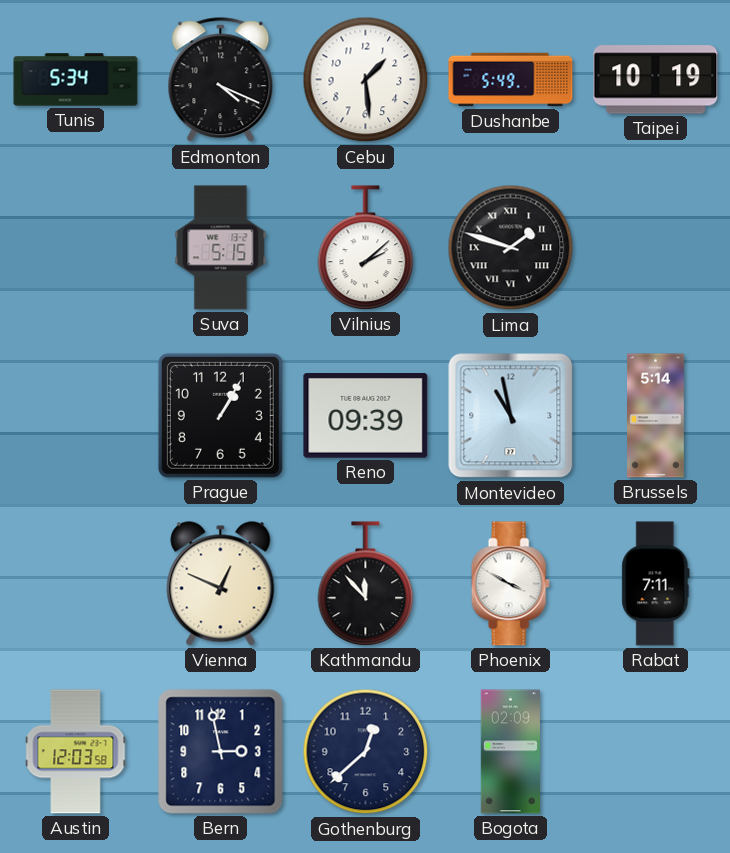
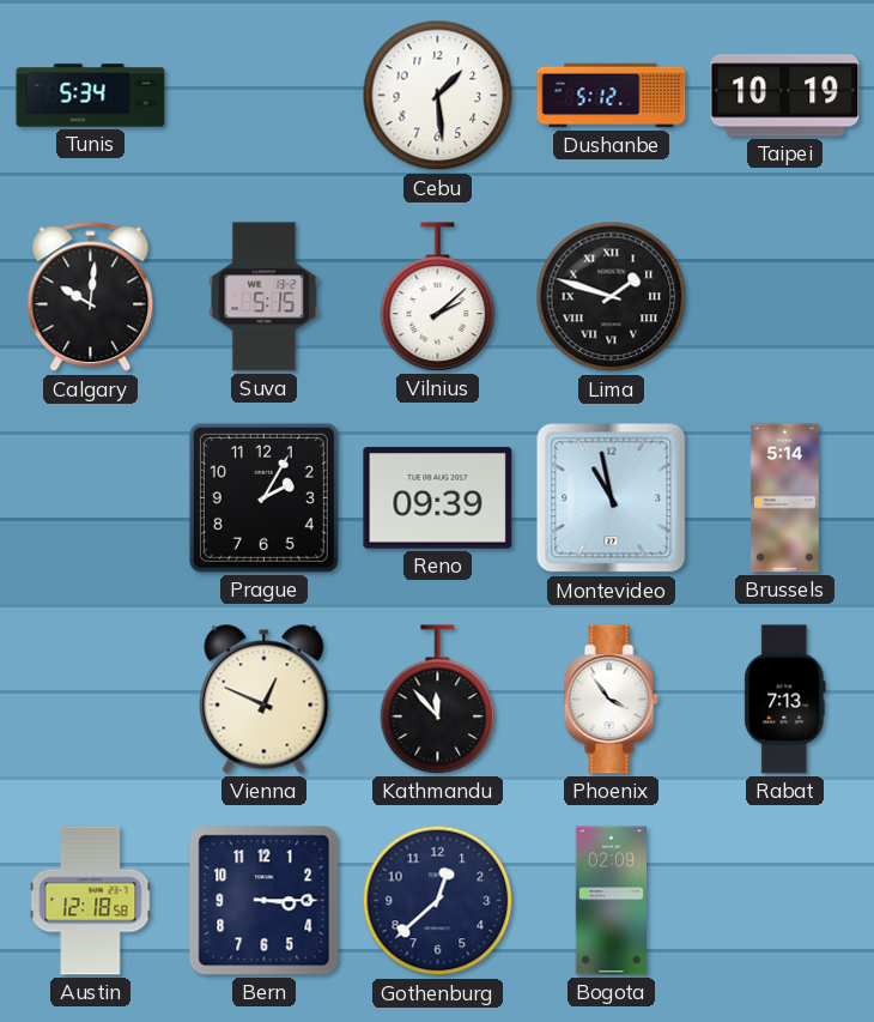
Edmonton: 4:19 -> none
Dushanbe: 5:49 -> 5:12
Calgary: none -> 10:01
Prague: 1:05 -> 2:05
Phoenix: 3:50 -> 3:54
Rabat: 7:11 -> 7:13
Austin: 12:03 -> 12:18
Bern: 2:58 -> 3:15
